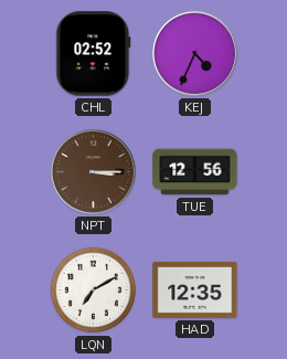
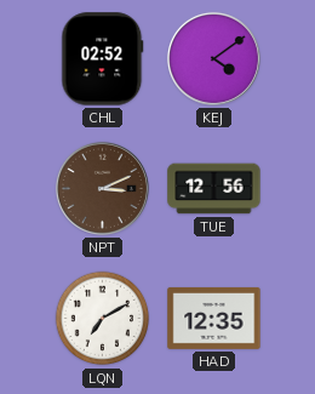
KEJ: 4:34 -> 4:09
NPT: 3:15 -> 3:11
